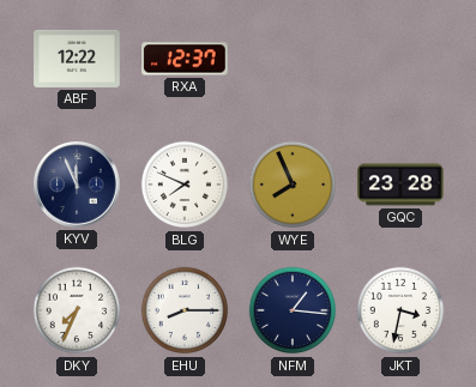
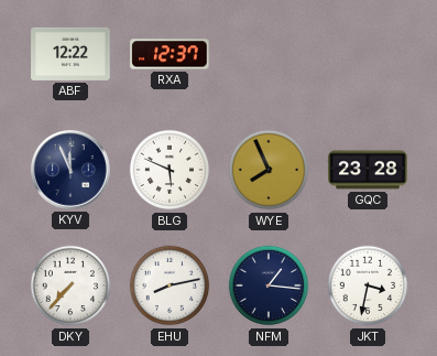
BLG: 7:49 -> 5:49
DKY: 7:34 -> 7:37
EHU: 8:15 -> 8:13
